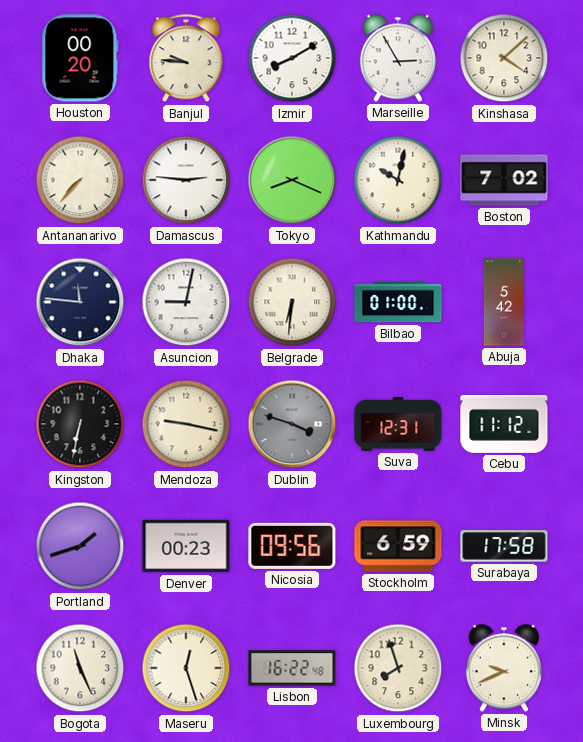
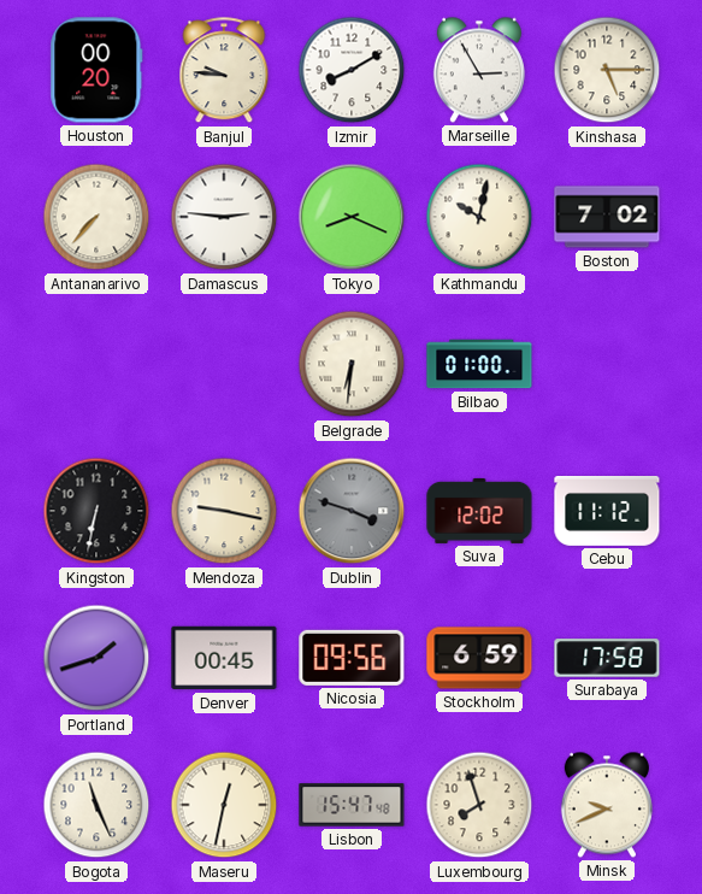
Kinshasa: 4:08 -> 5:15
Dhaka: 11:46 -> none
Asuncion: 9:02 -> none
Abuja: 5:42 -> none
Suva: 12:31 -> 12:02
Denver: 00:23 -> 00:45
Maseru: 12:27 -> 12:32
Lisbon: 16:22 -> 15:47
